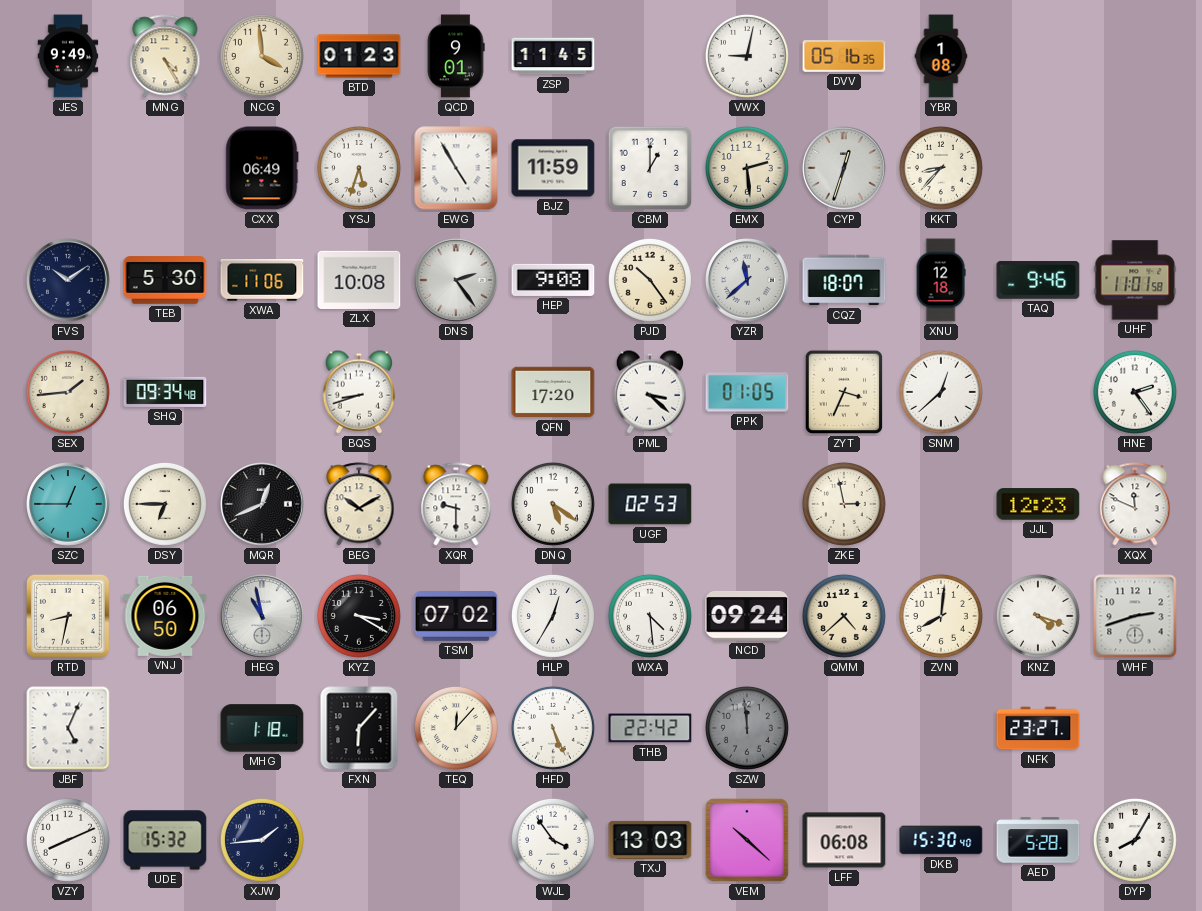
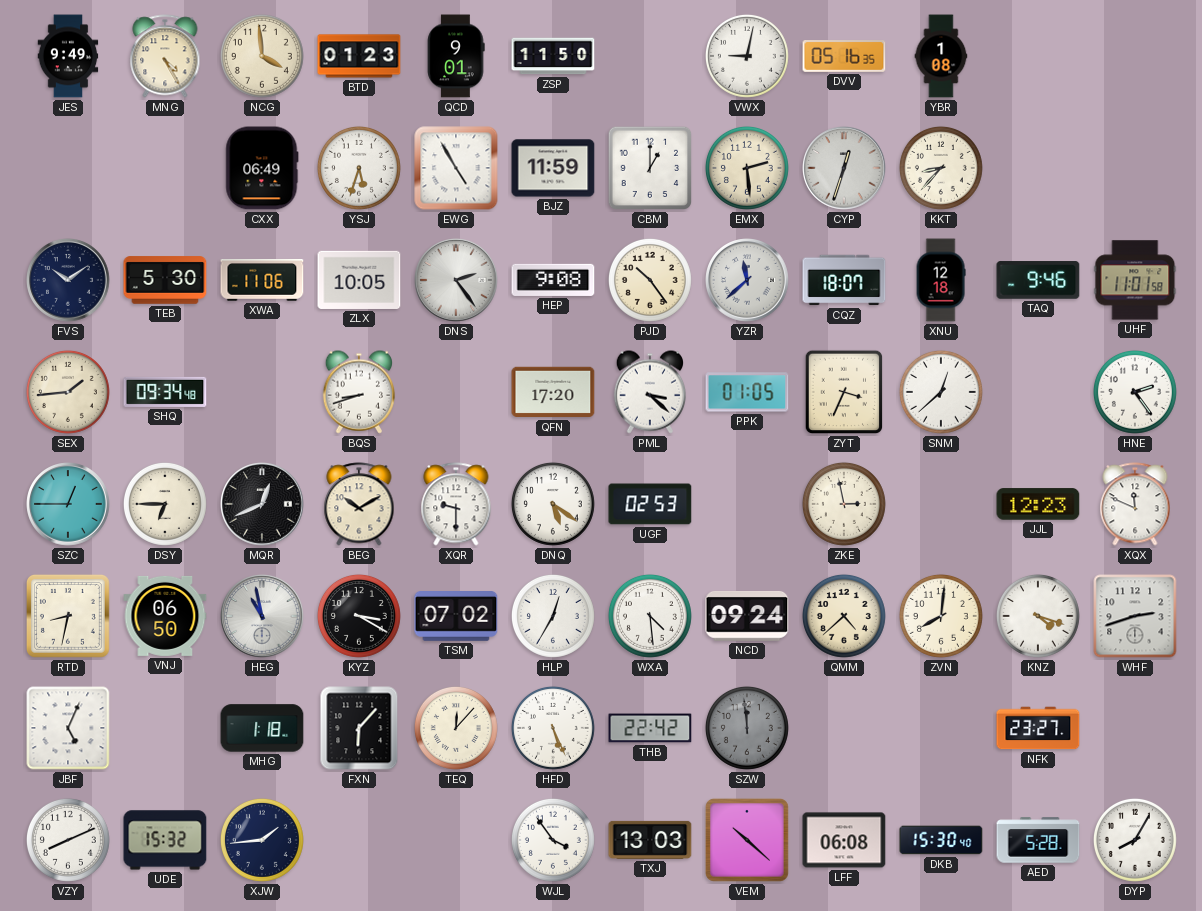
ZSP: 11:45 -> 11:50
ZLX: 10:08 -> 10:05
